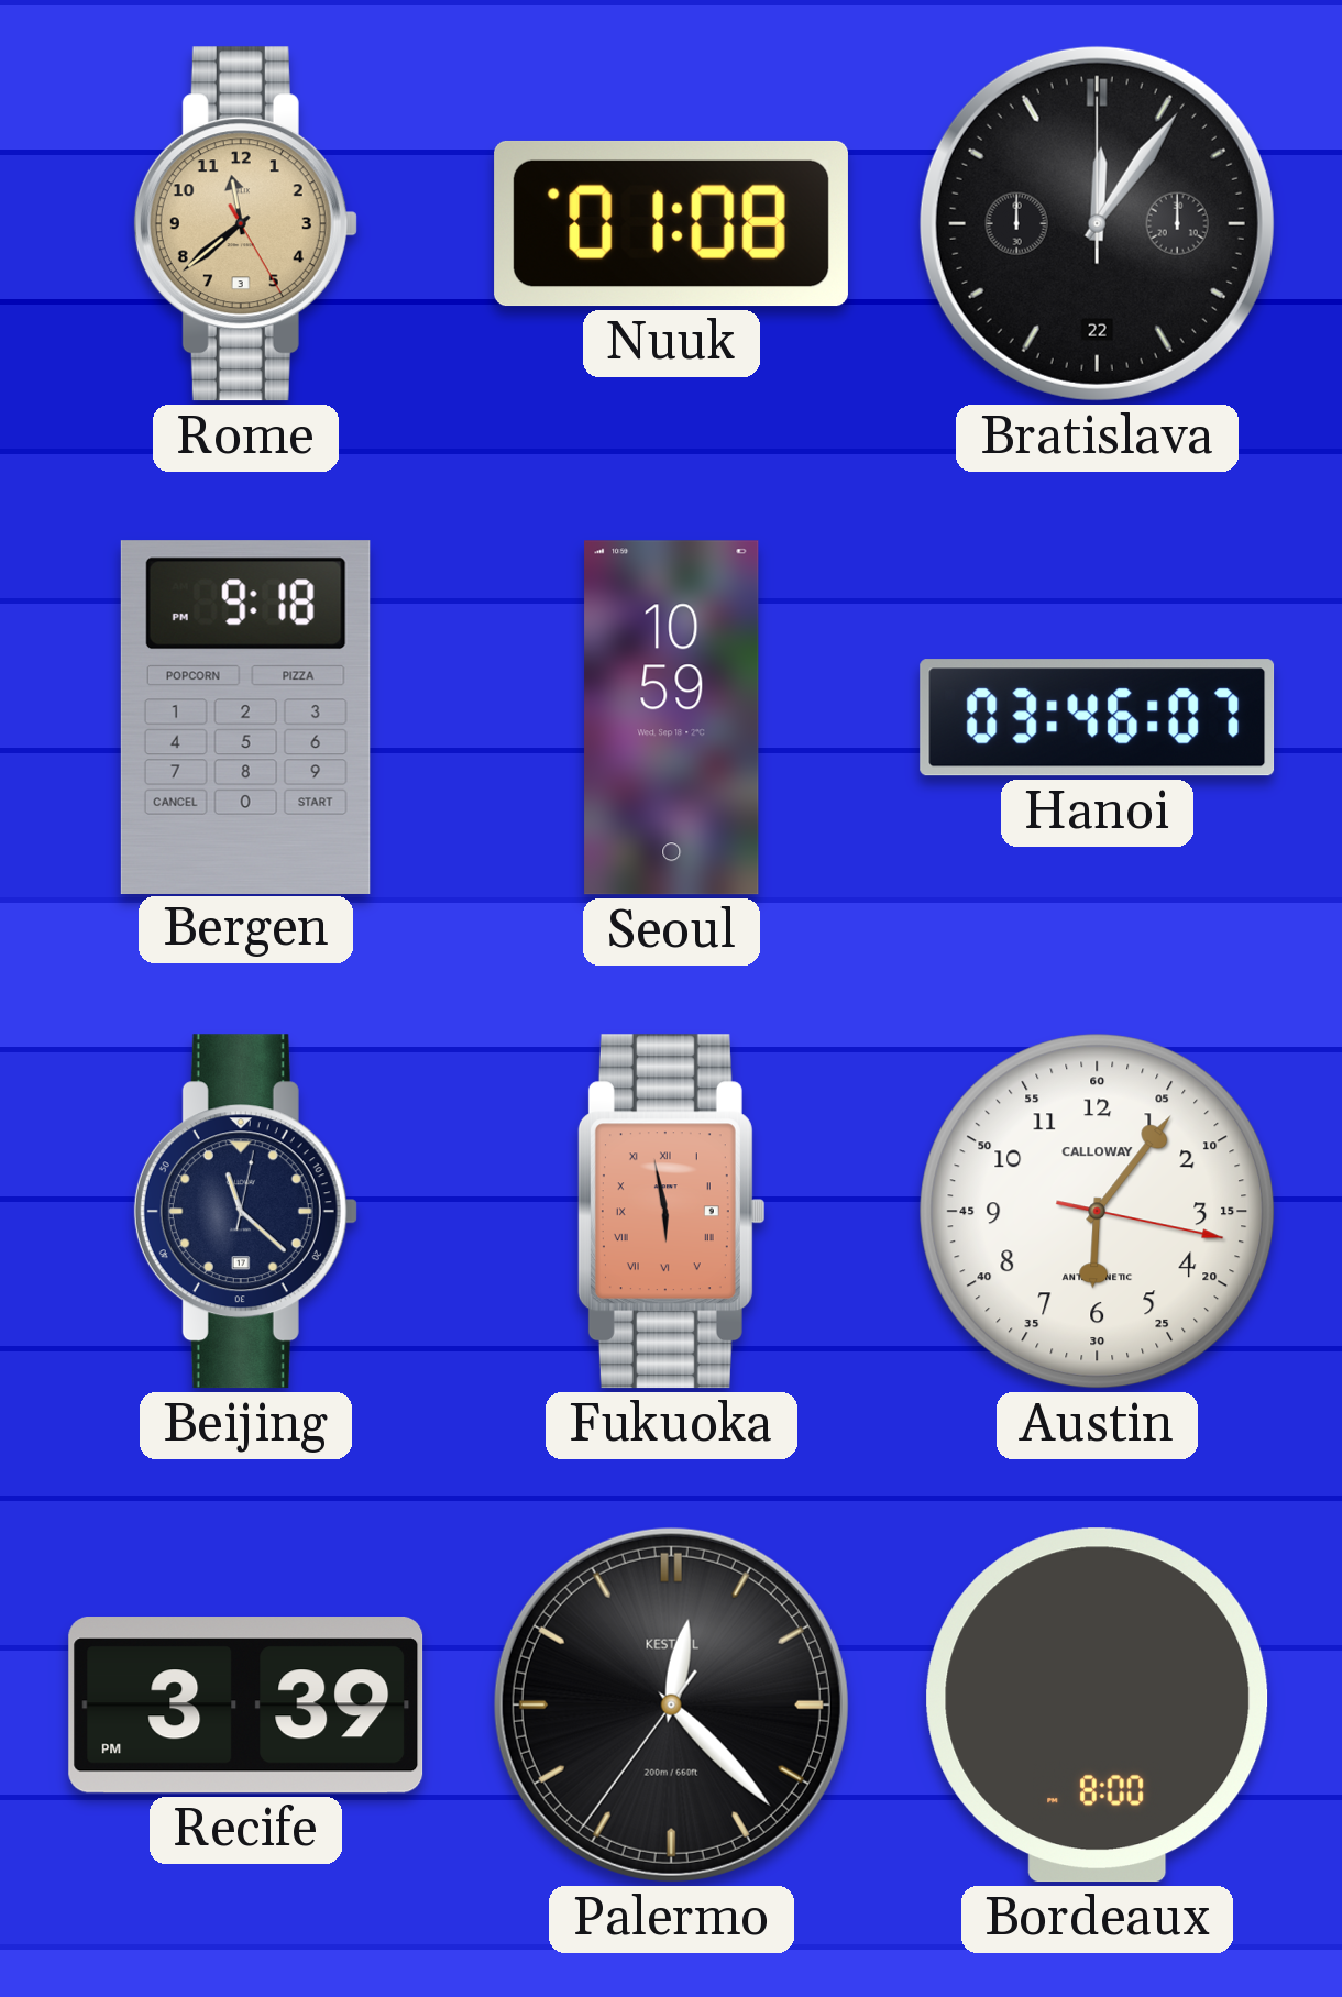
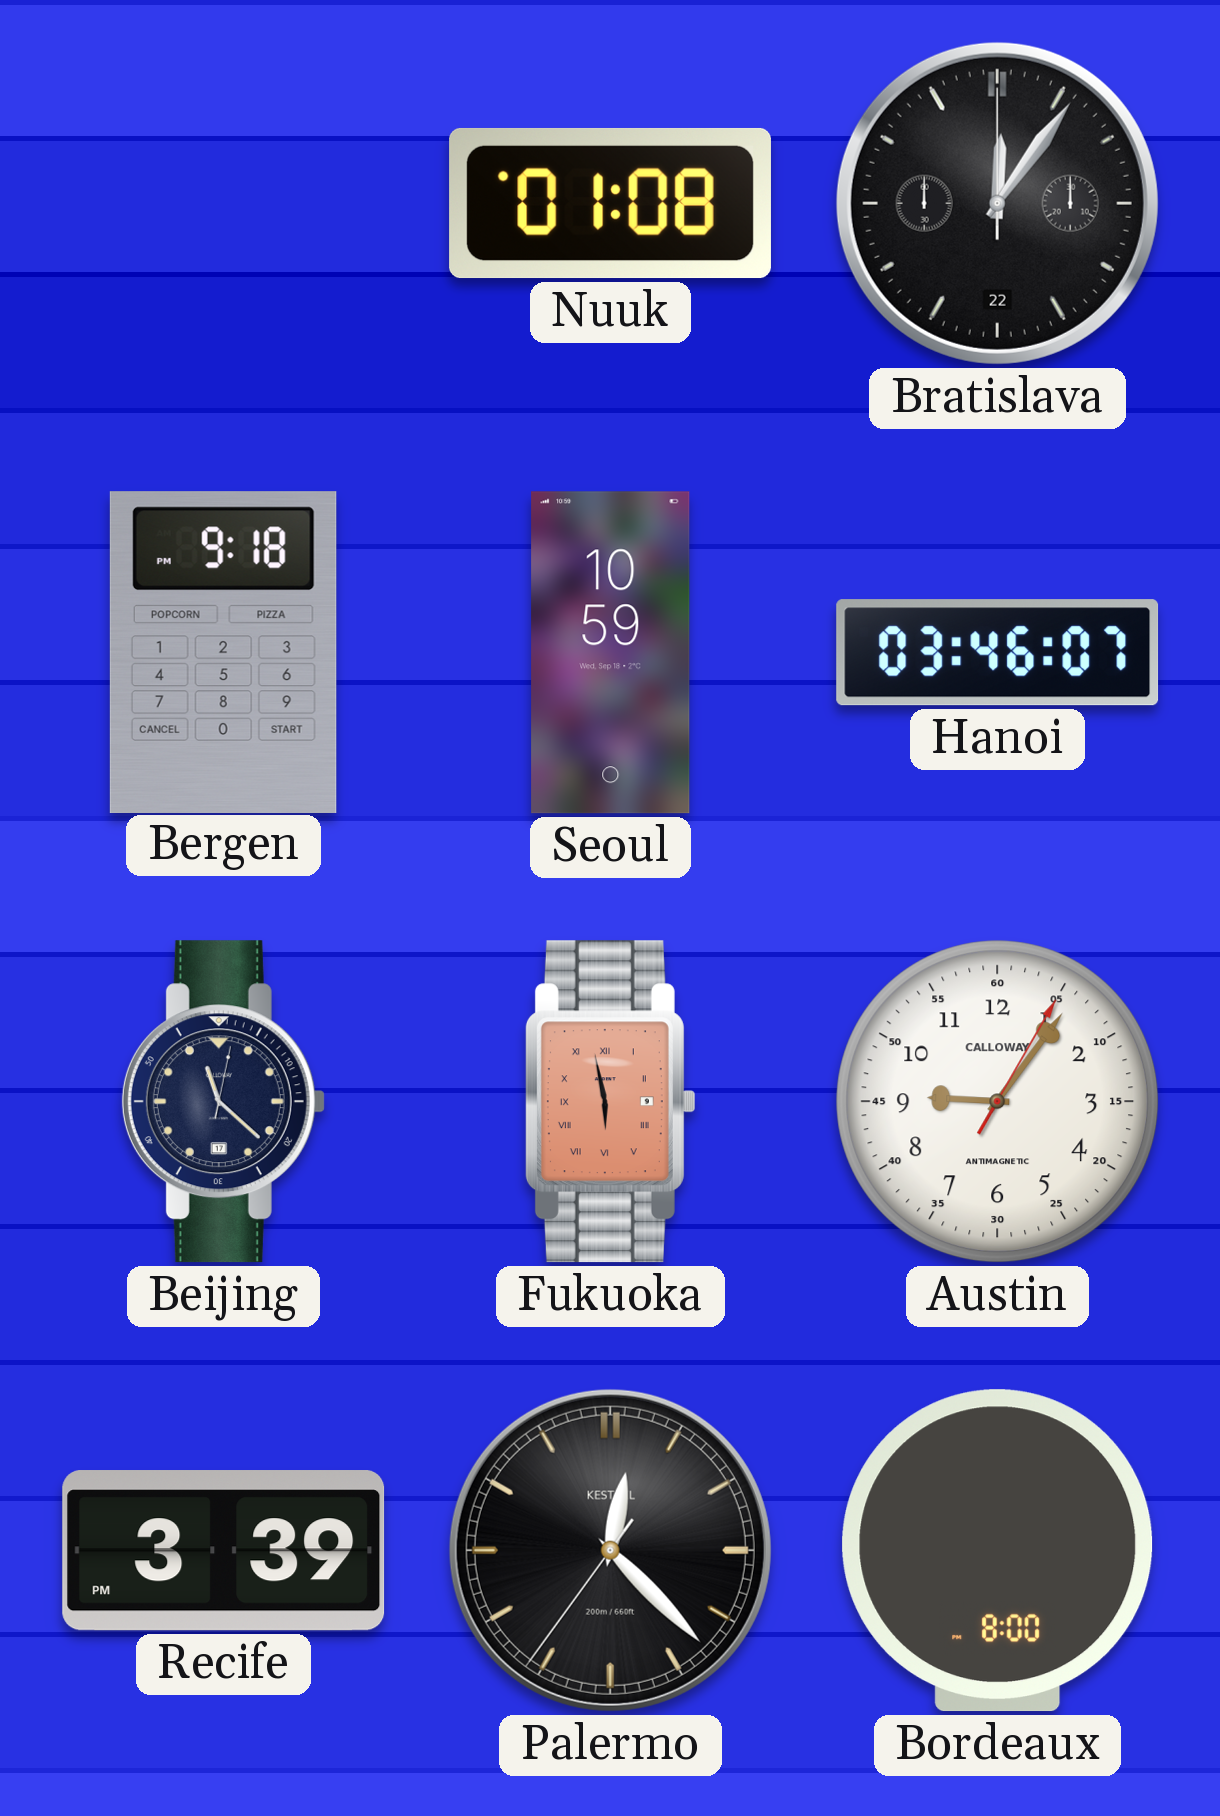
Rome: 11:38 -> none
Austin: 6:06 -> 9:06
